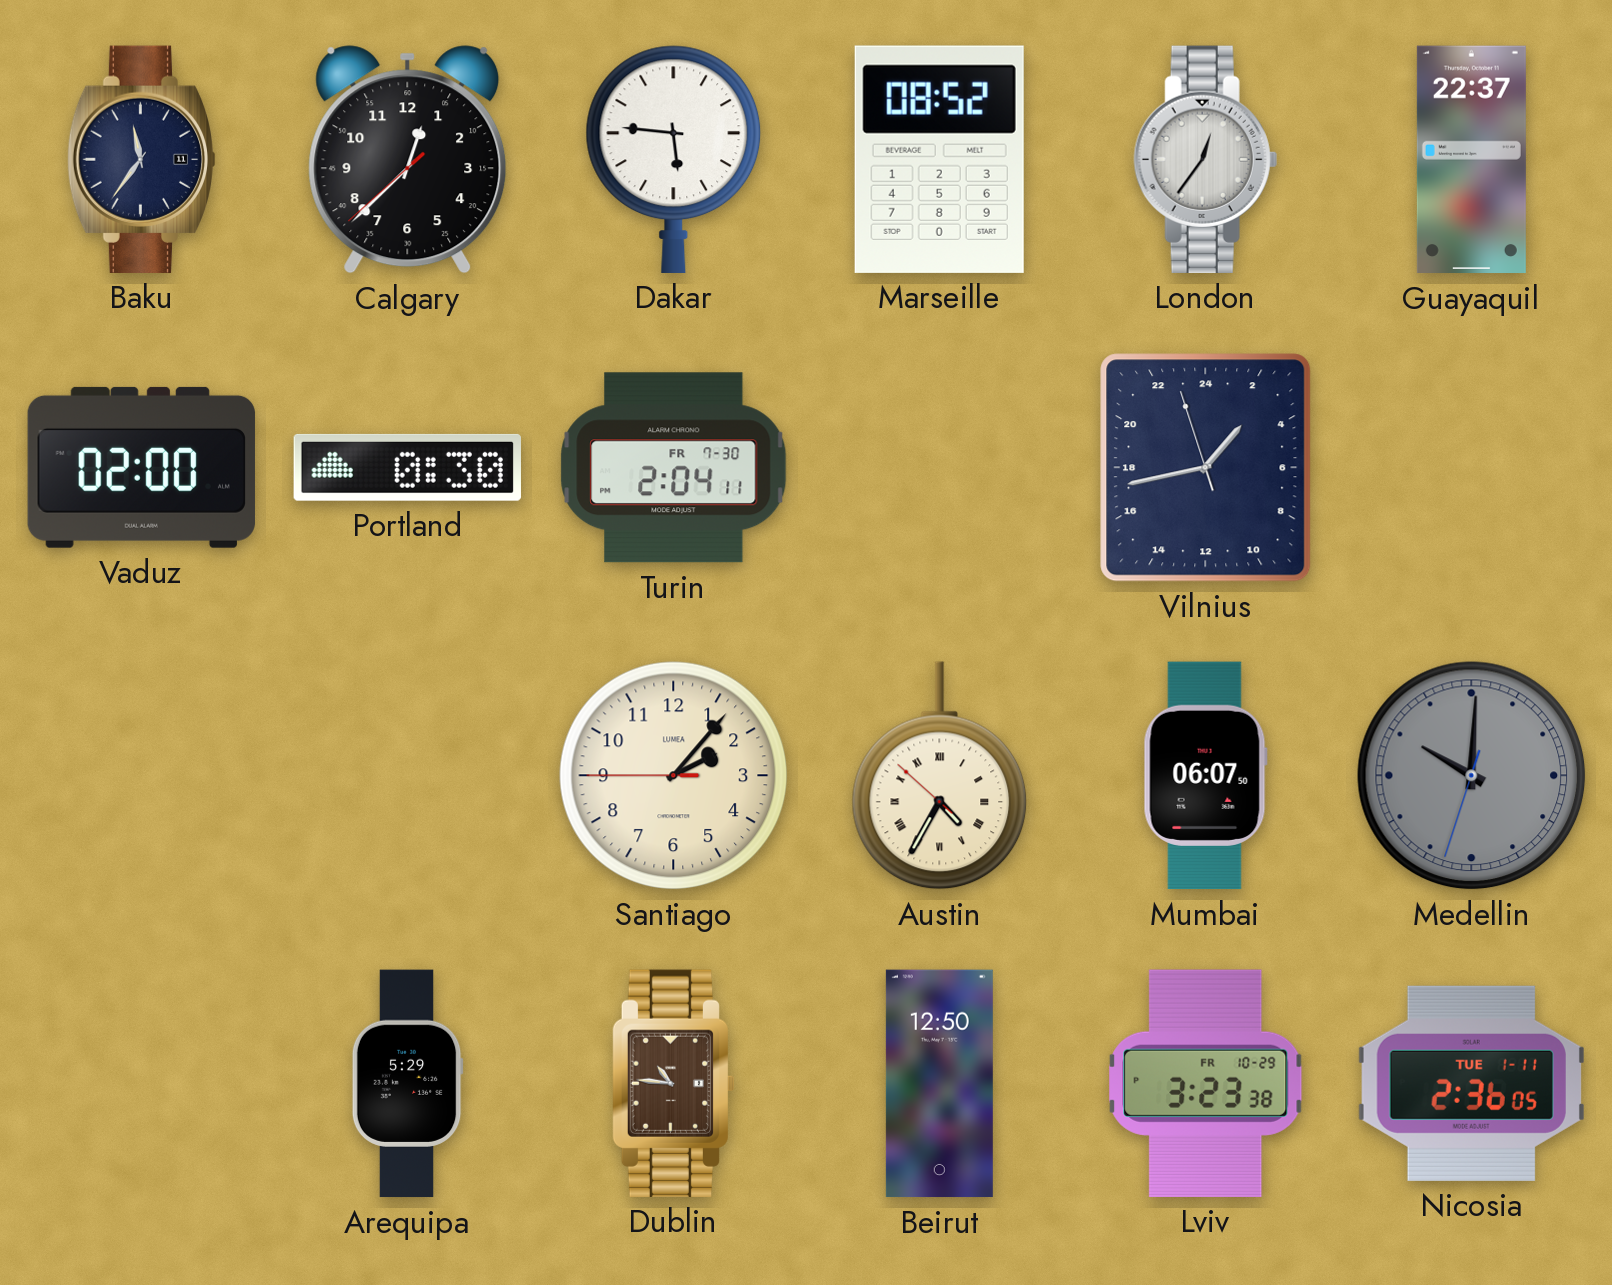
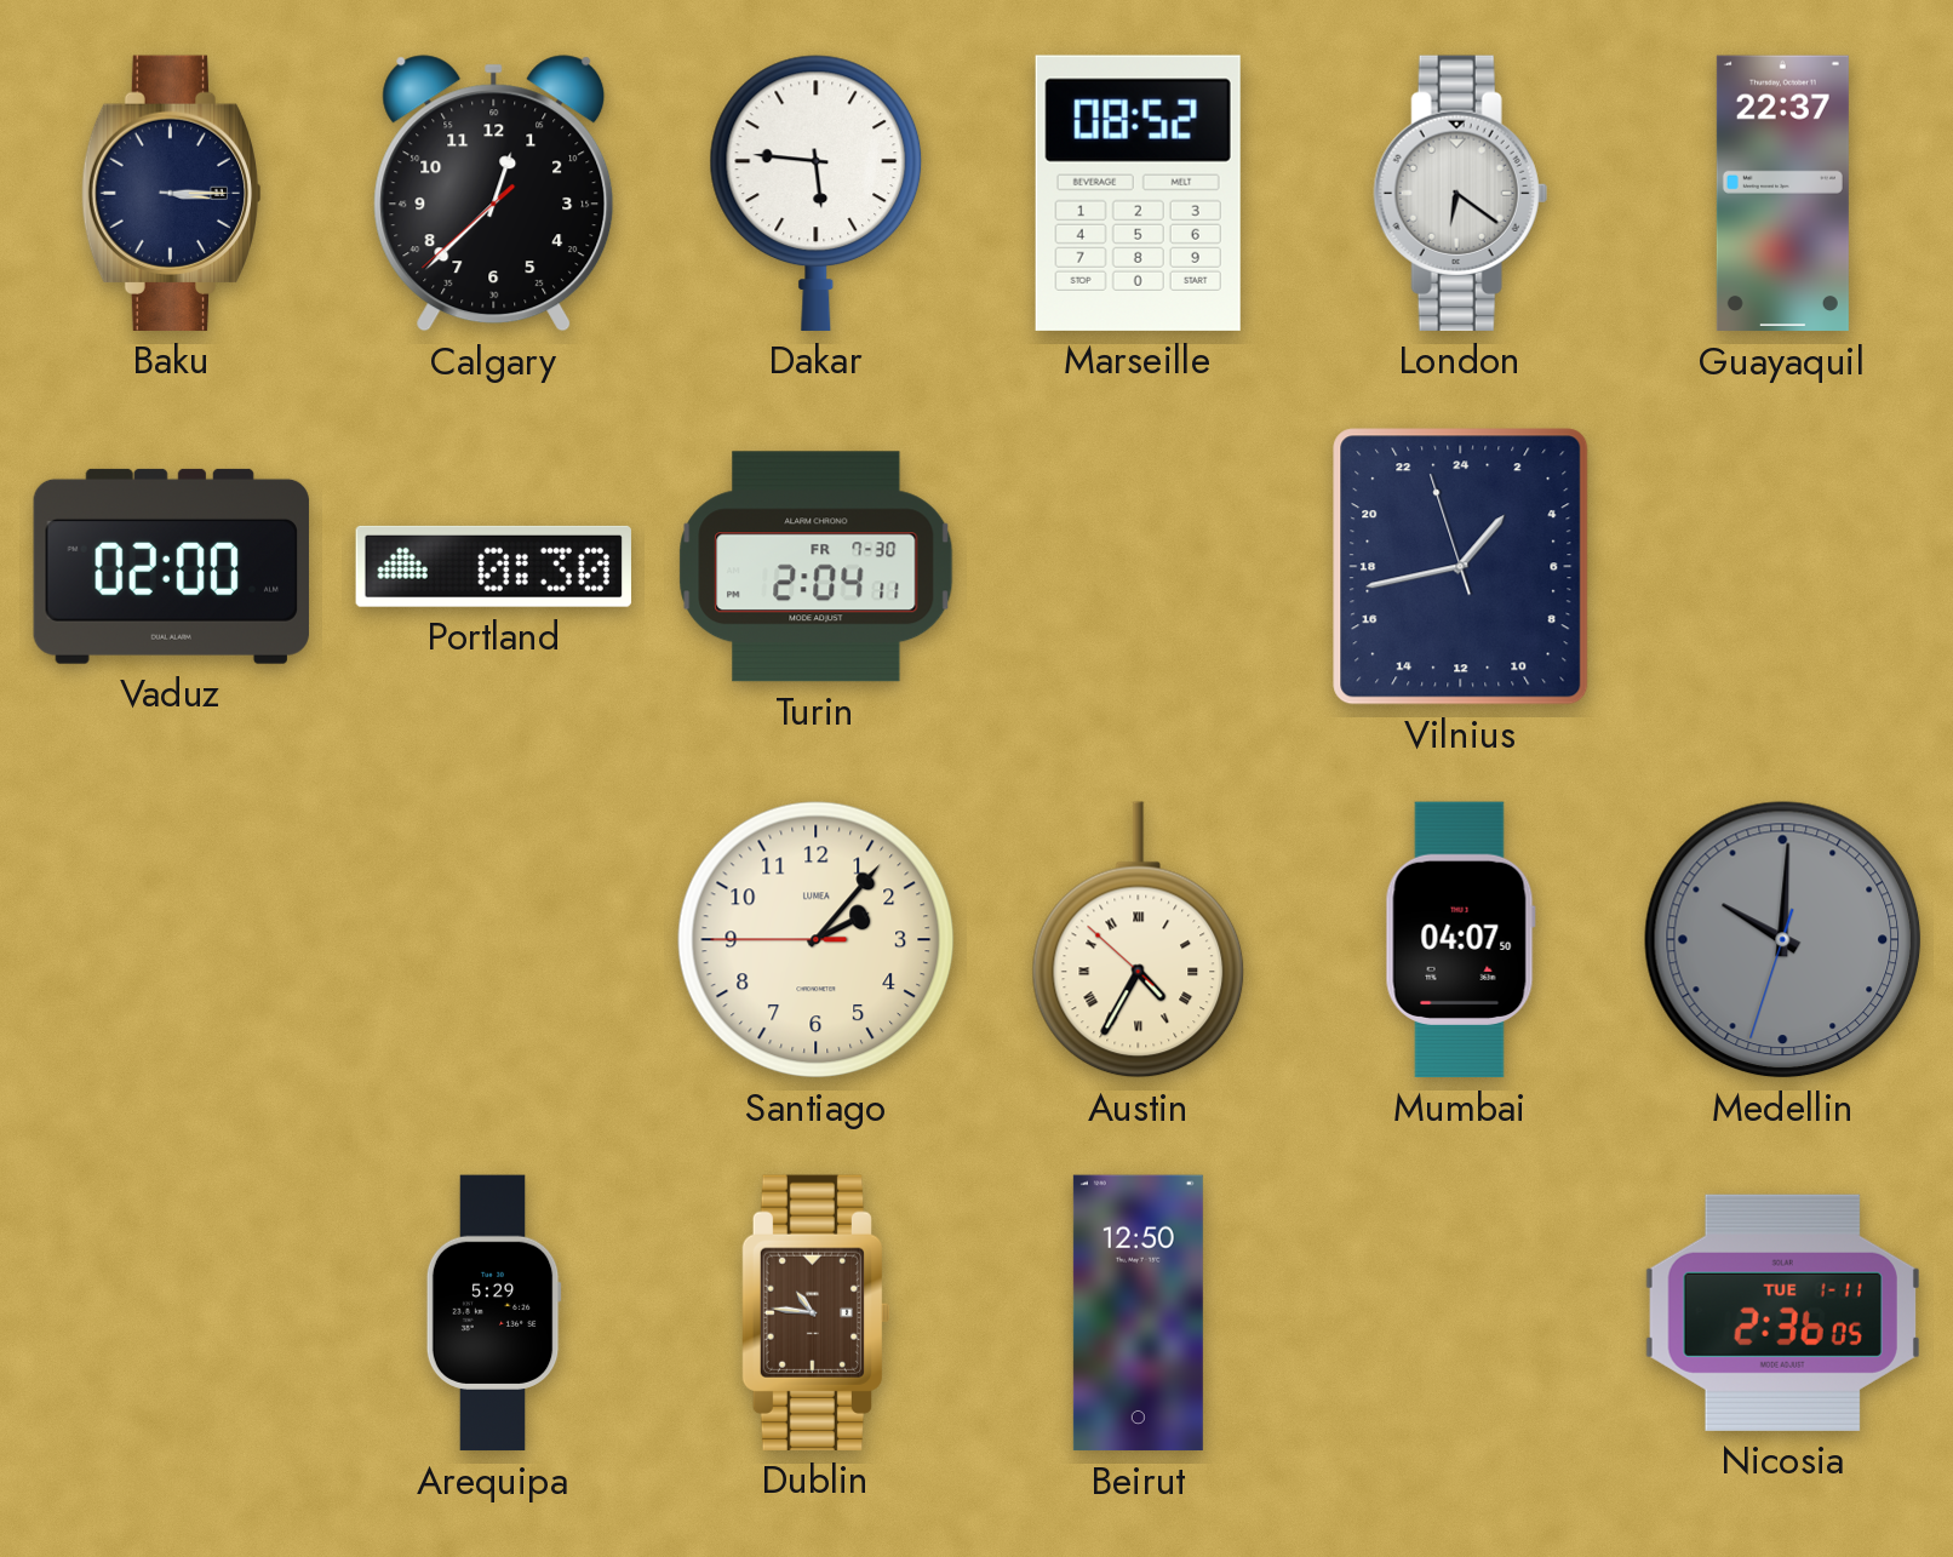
Baku: 11:36 -> 3:15
London: 12:36 -> 6:21
Mumbai: 06:07 -> 04:07
Lviv: 3:23 -> none
